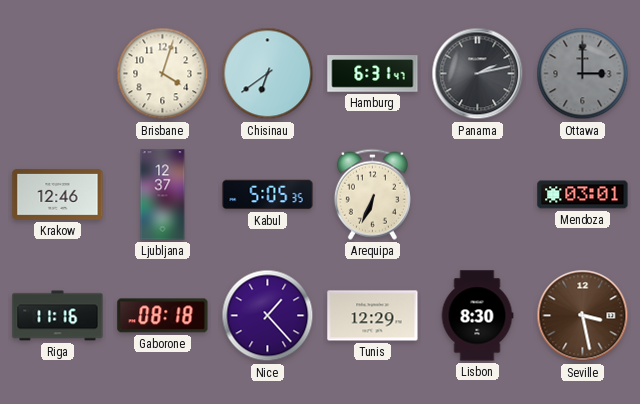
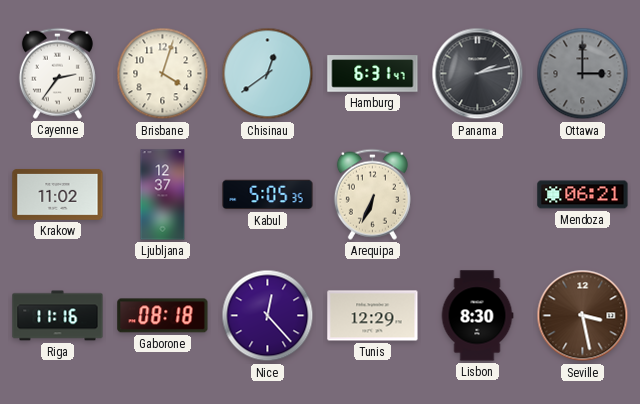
Cayenne: none -> 2:36
Chisinau: 6:39 -> 12:39
Krakow: 12:46 -> 11:02
Mendoza: 03:01 -> 06:21
Nice: 1:23 -> 12:23
